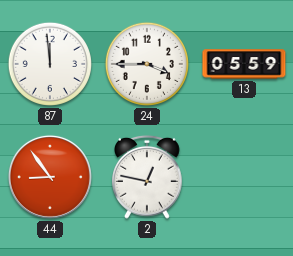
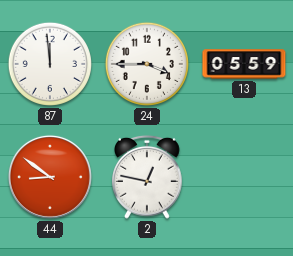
44: 8:54 -> 8:51
